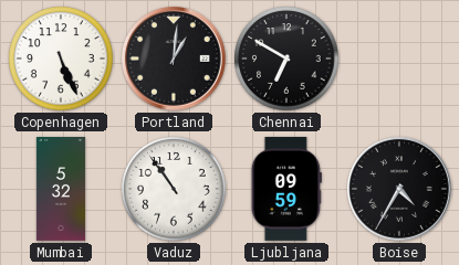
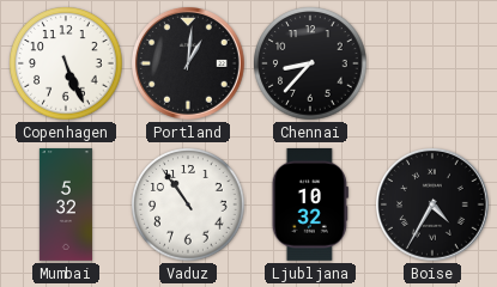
Chennai: 6:50 -> 8:37
Ljubljana: 09:59 -> 10:32
